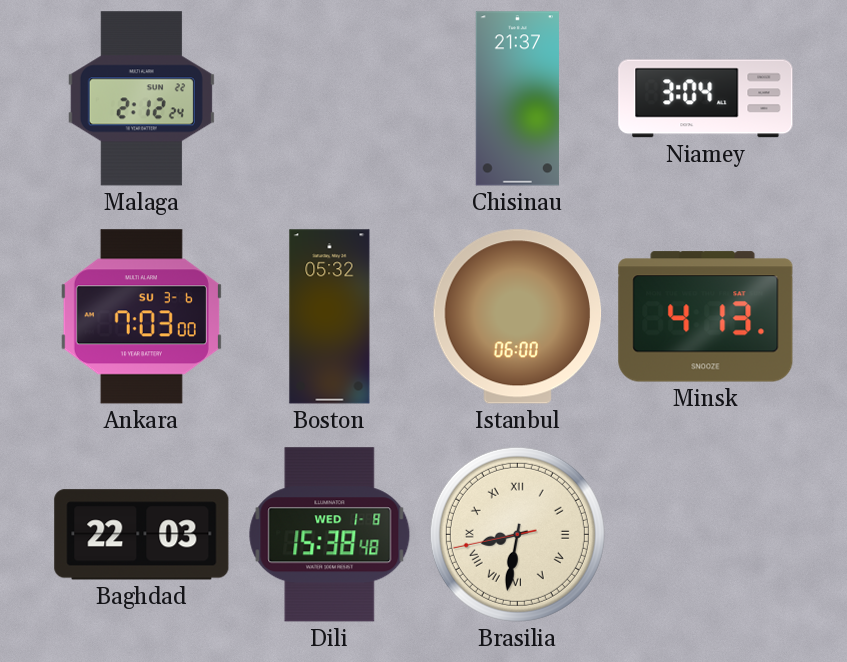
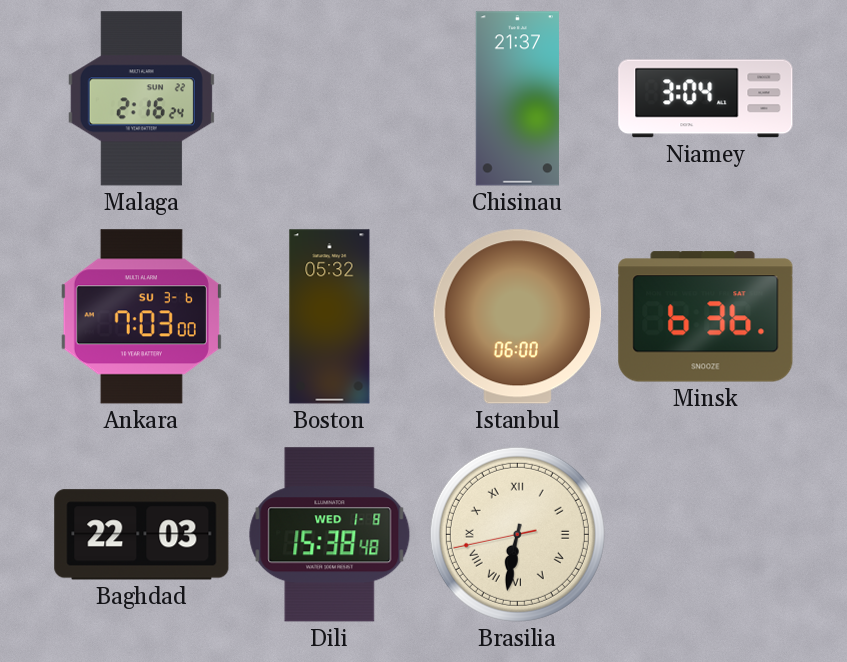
Malaga: 2:12 -> 2:16
Minsk: 4:13 -> 6:36
Brasilia: 8:31 -> 6:31
